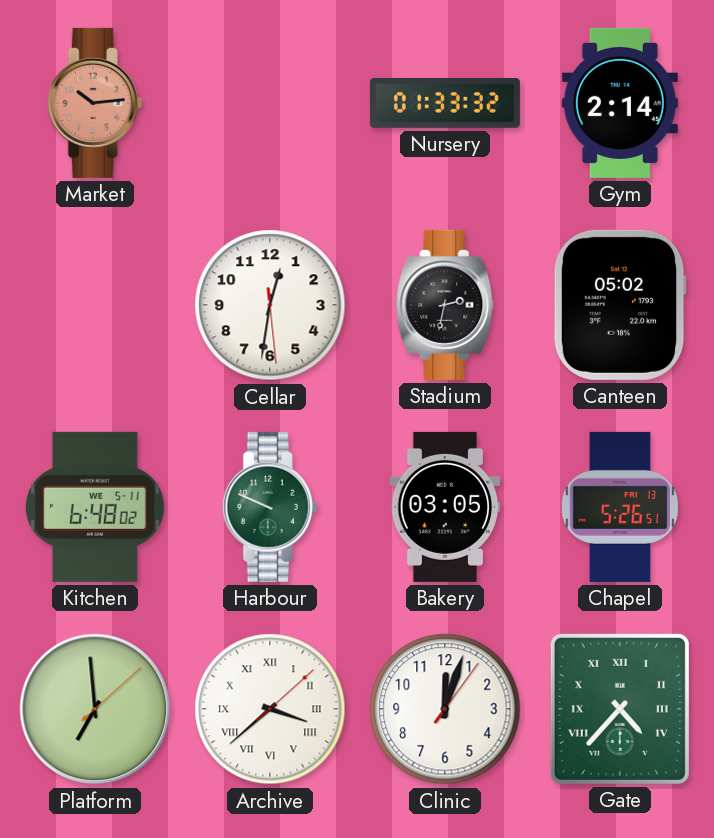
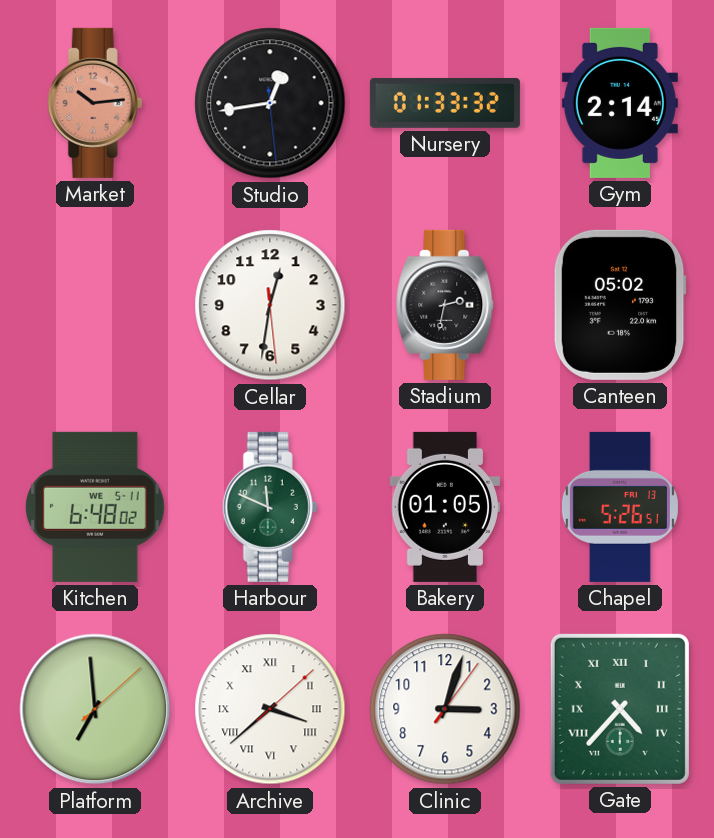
Studio: none -> 12:43
Harbour: 9:49 -> 11:49
Bakery: 03:05 -> 01:05
Clinic: 12:03 -> 3:03
